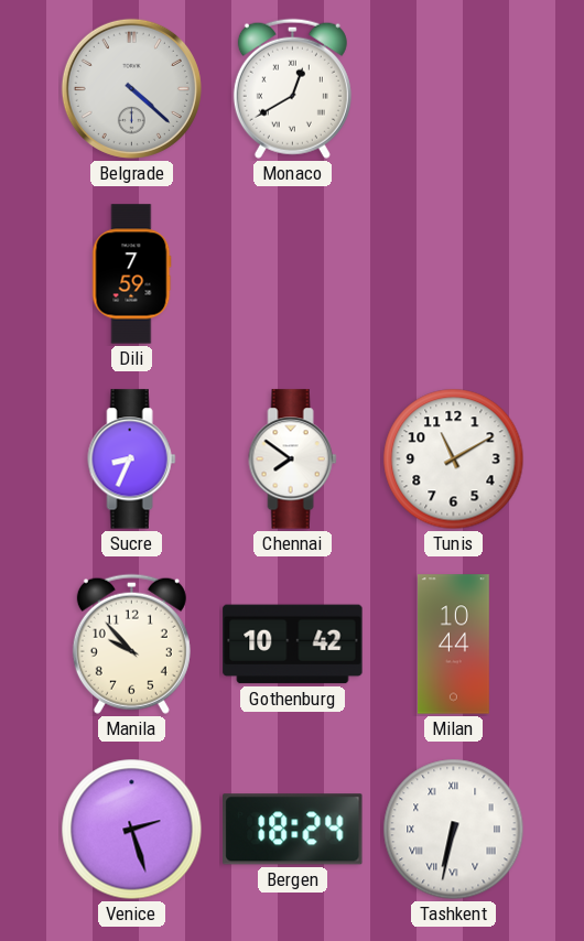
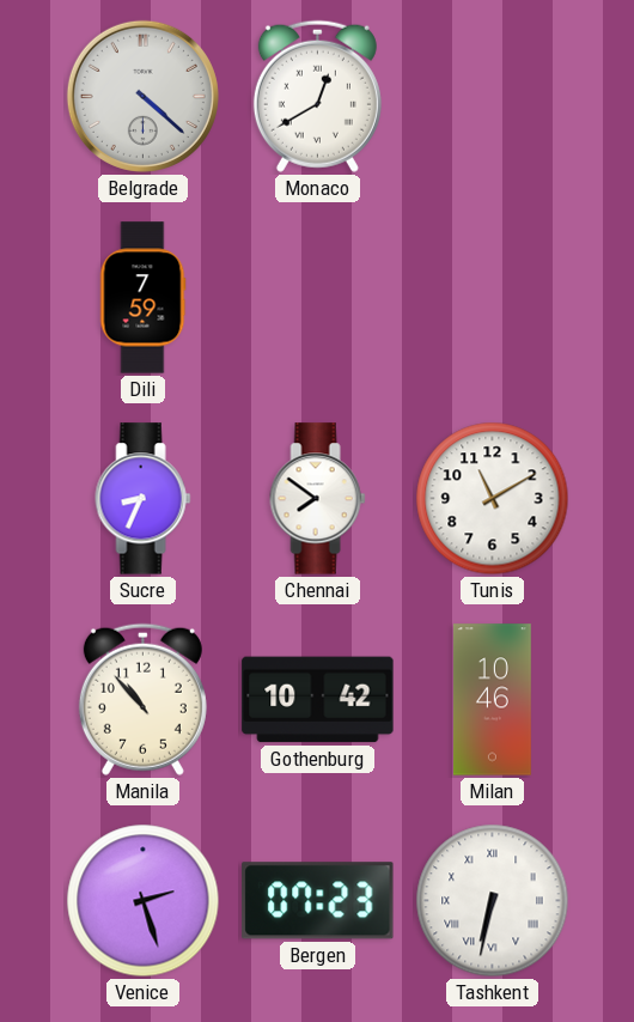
Manila: 9:53 -> 10:53
Milan: 10:44 -> 10:46
Bergen: 18:24 -> 07:23
